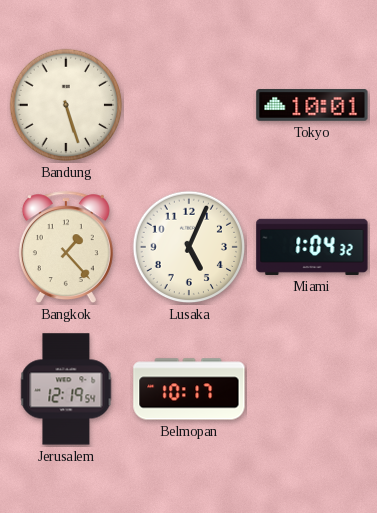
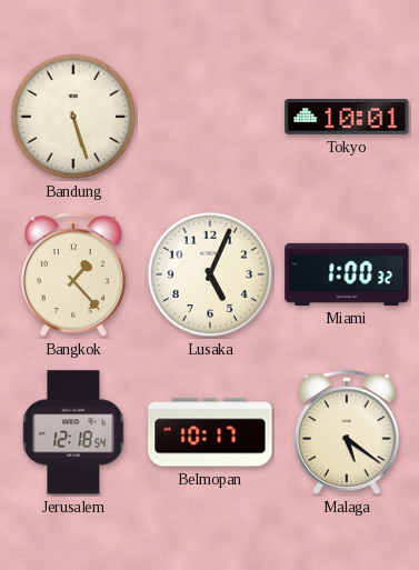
Miami: 1:04 -> 1:00
Jerusalem: 12:19 -> 12:18
Malaga: none -> 5:21
